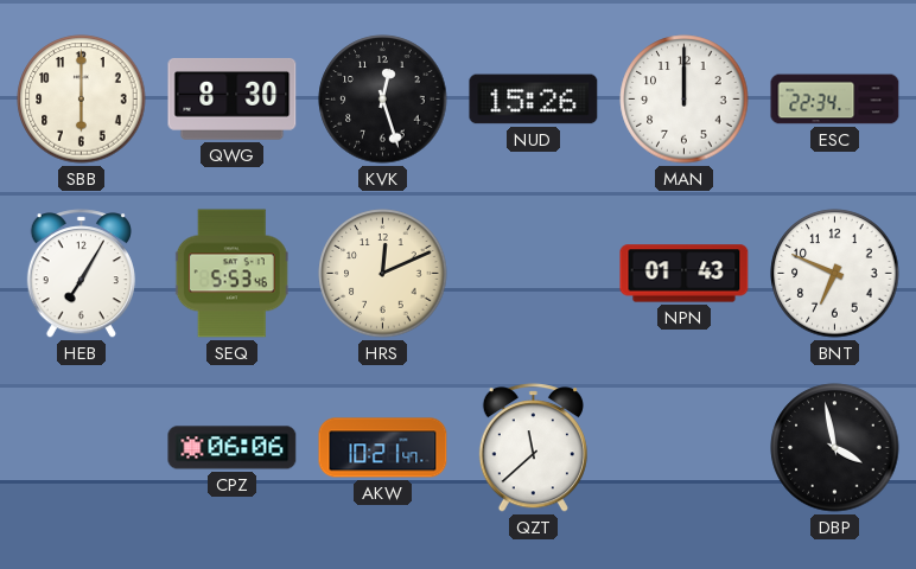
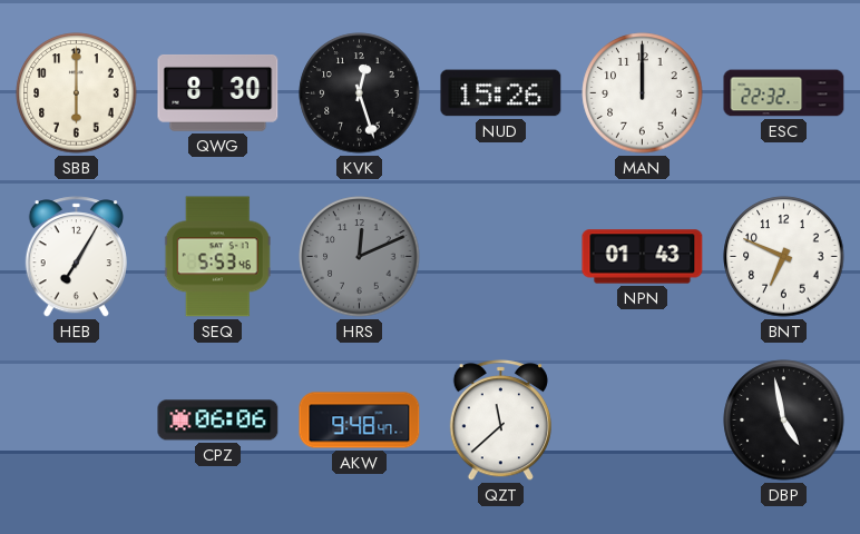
ESC: 22:34 -> 22:32
HRS dial: cream -> grey
AKW: 10:21 -> 9:48
DBP: 3:58 -> 4:58
